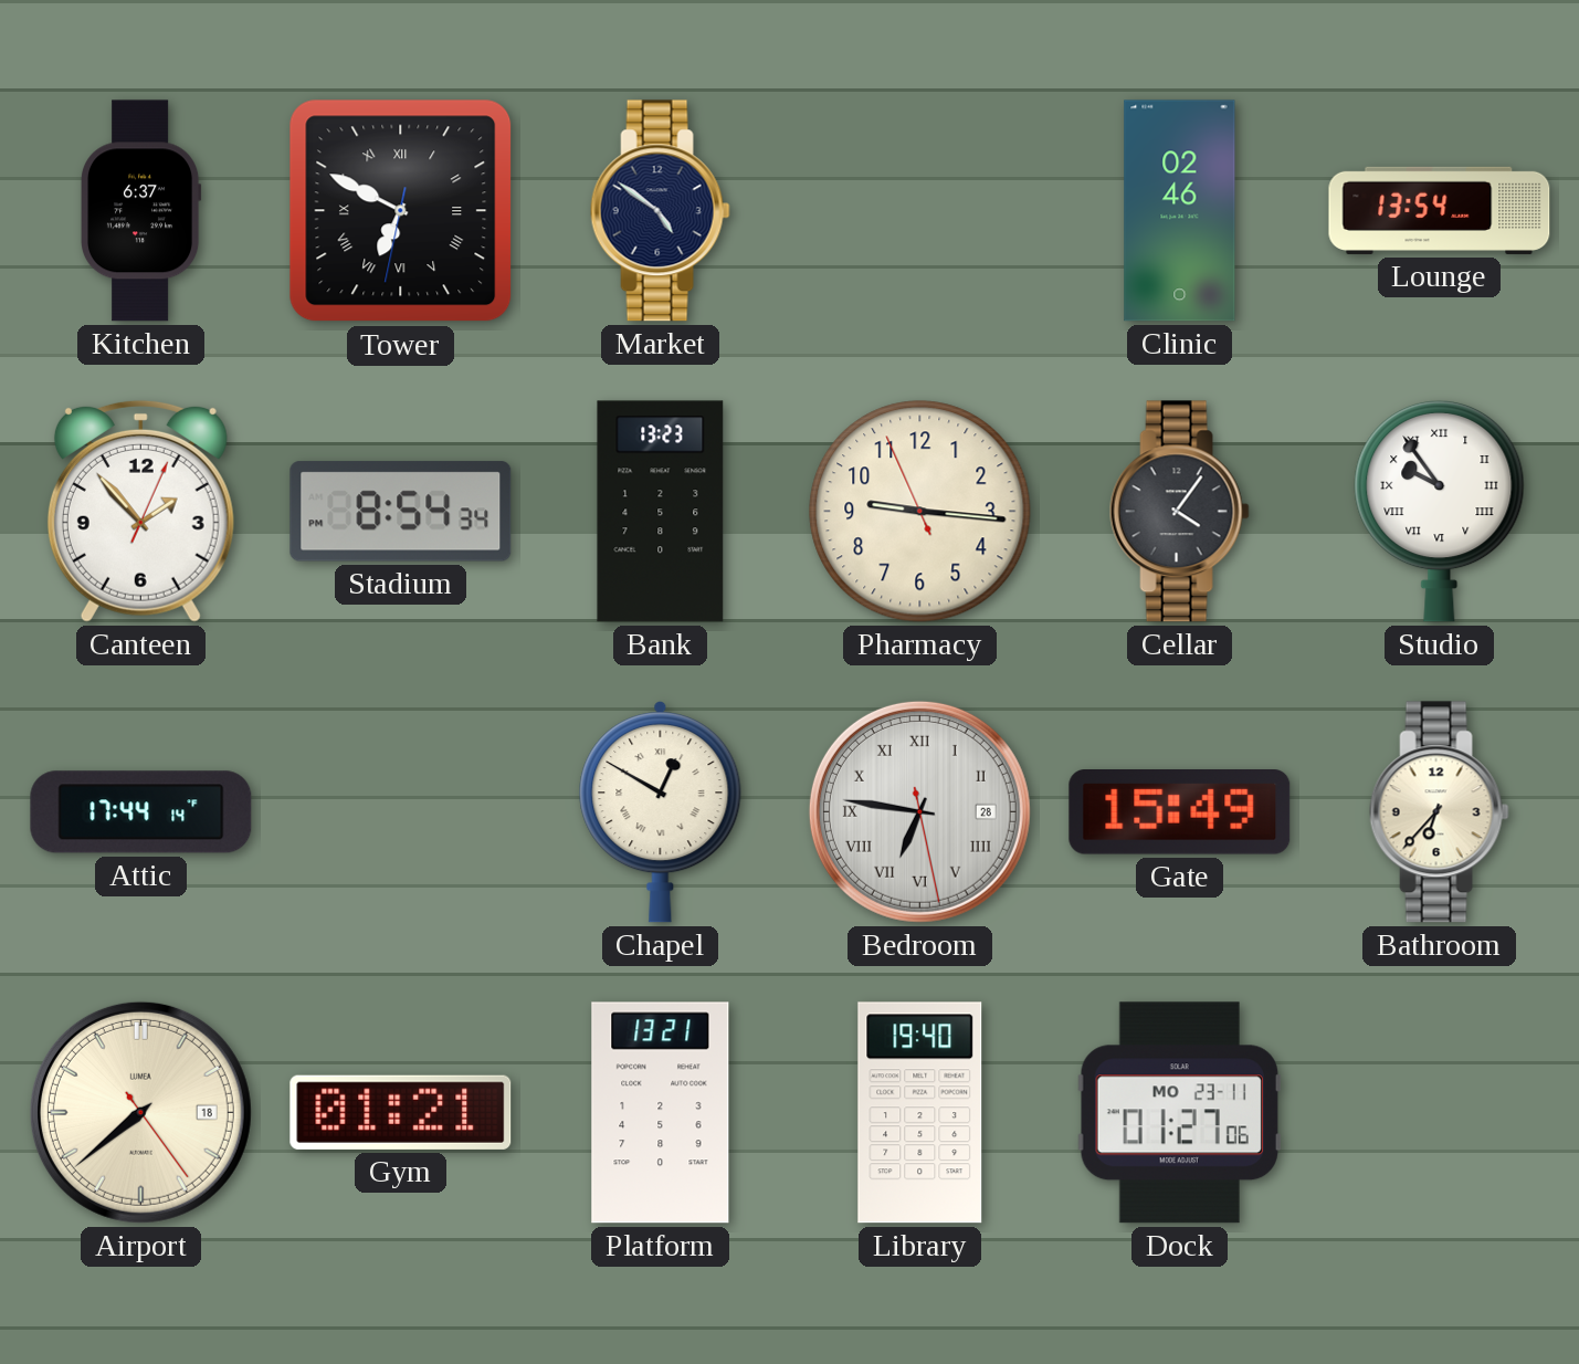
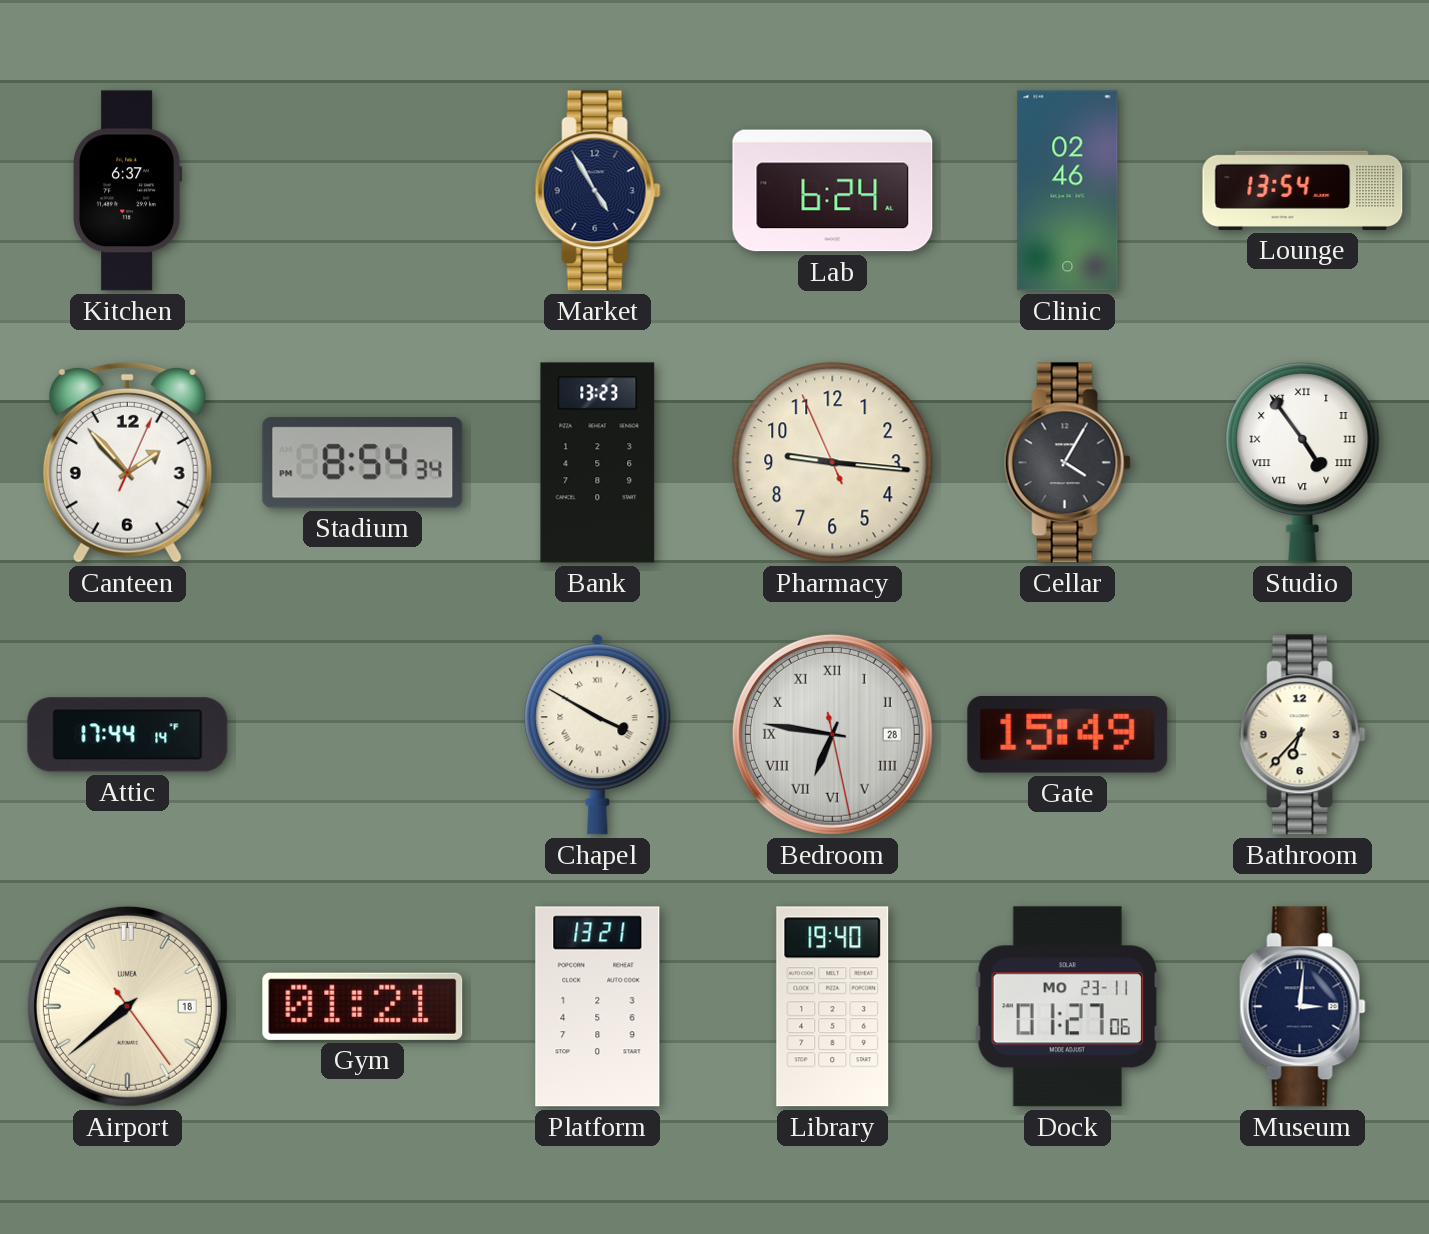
Tower: 6:49 -> none
Market: 4:51 -> 4:55
Lab: none -> 6:24
Cellar: 4:06 -> 4:05
Studio: 9:54 -> 4:54
Chapel: 12:50 -> 3:50
Museum: none -> 3:01
